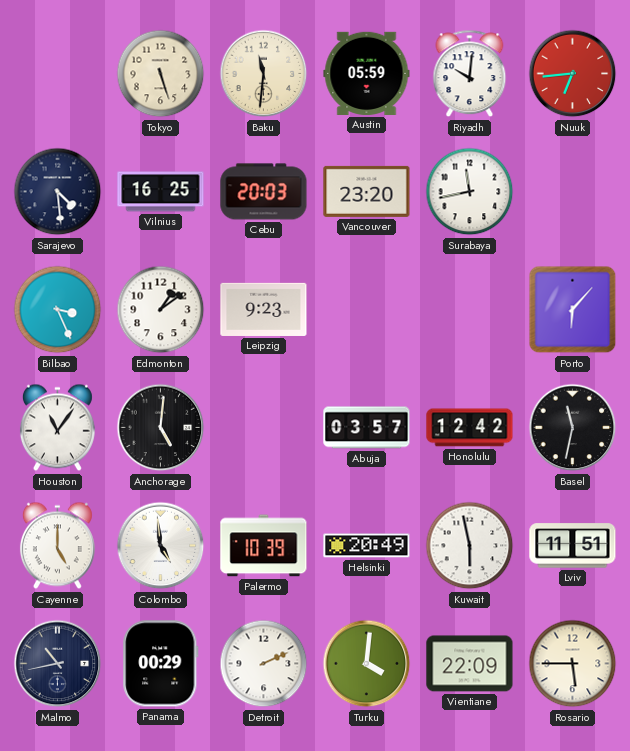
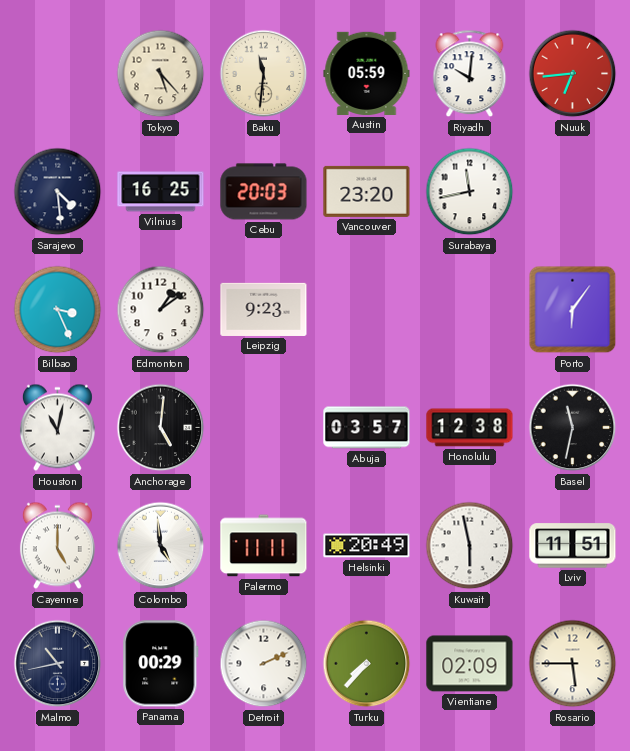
Tokyo: 5:27 -> 5:23
Porto: 6:07 -> 6:06
Houston: 11:06 -> 11:02
Honolulu: 12:42 -> 12:38
Palermo: 10:39 -> 11:11
Turku: 4:01 -> 7:37
Vientiane: 22:09 -> 02:09
